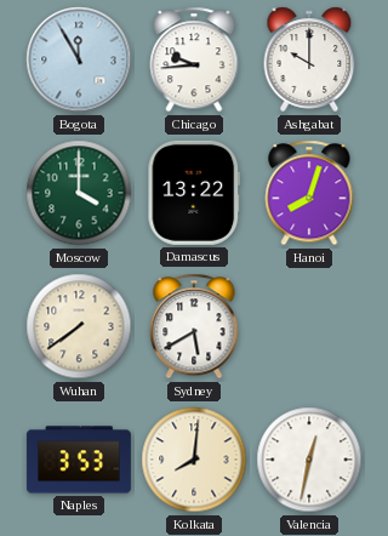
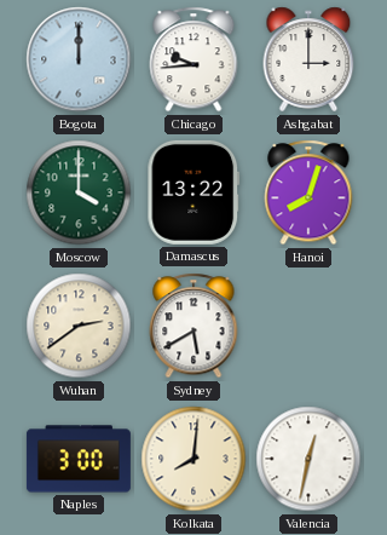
Bogota: 11:55 -> 12:00
Ashgabat: 10:00 -> 3:00
Wuhan: 7:39 -> 2:39
Naples: 3:53 -> 3:00
